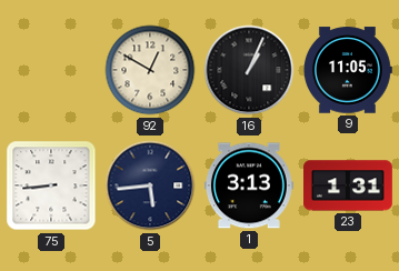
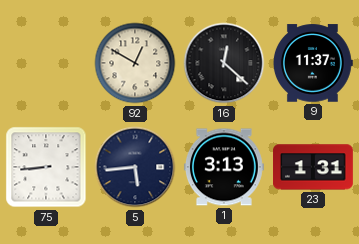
16: 1:04 -> 12:22
9: 11:05 -> 11:37
